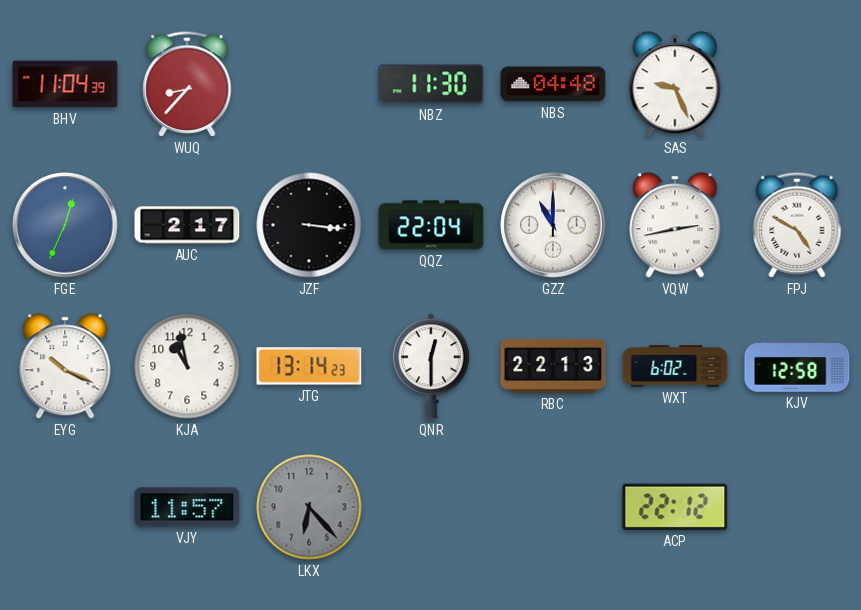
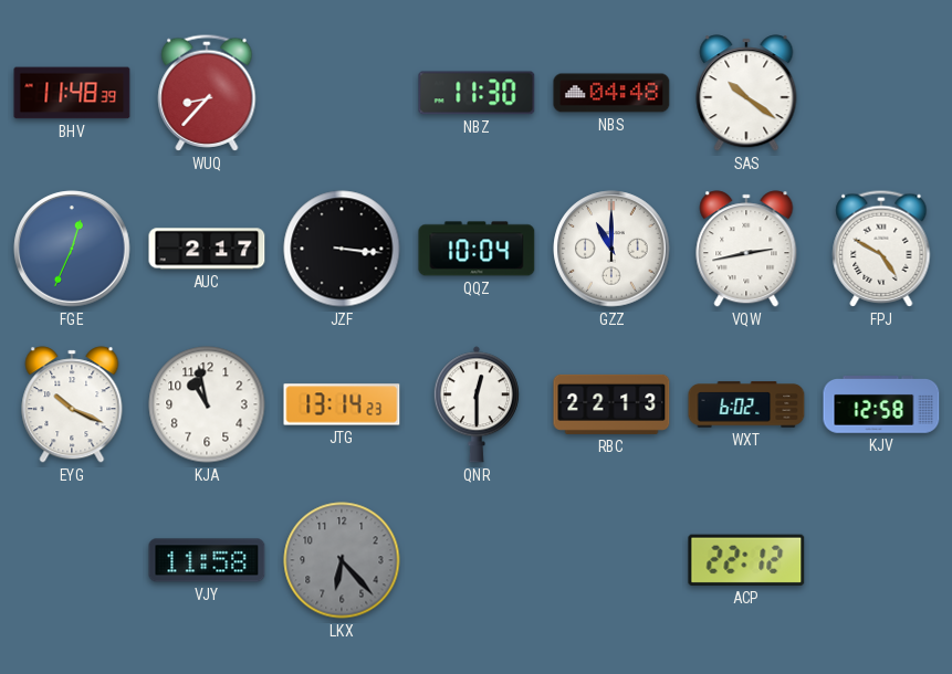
BHV: 11:04 -> 11:48
SAS: 9:26 -> 10:21
QQZ: 22:04 -> 10:04
VJY: 11:57 -> 11:58
